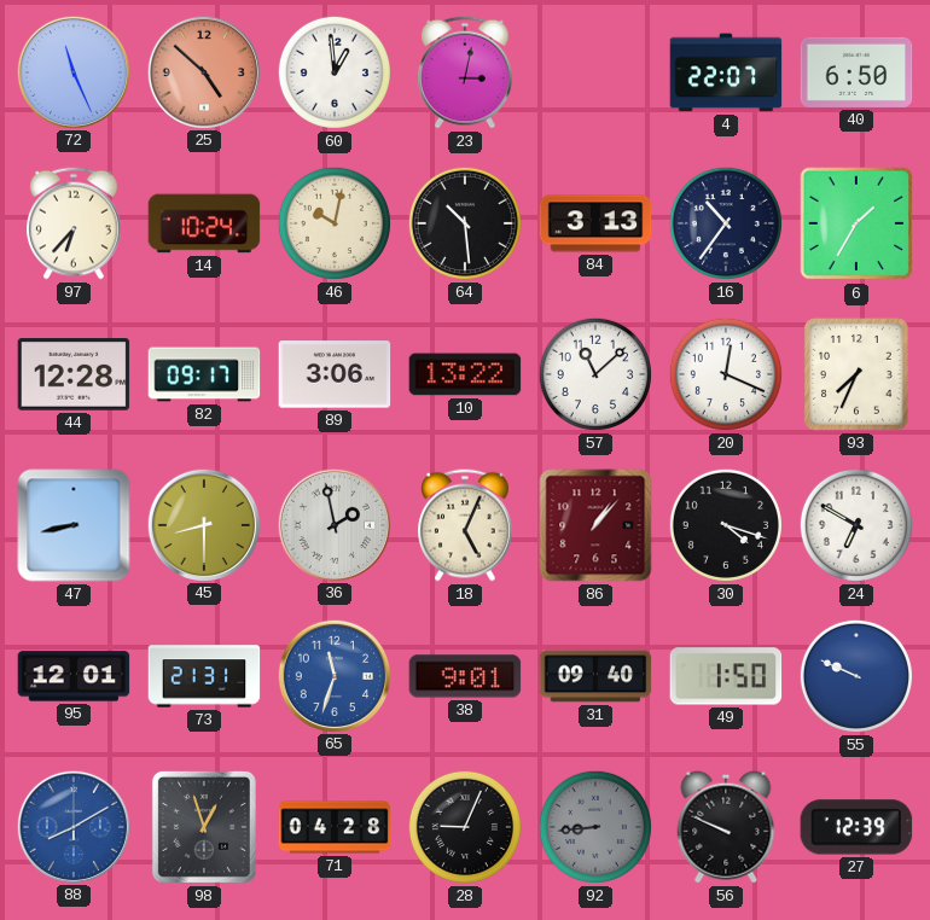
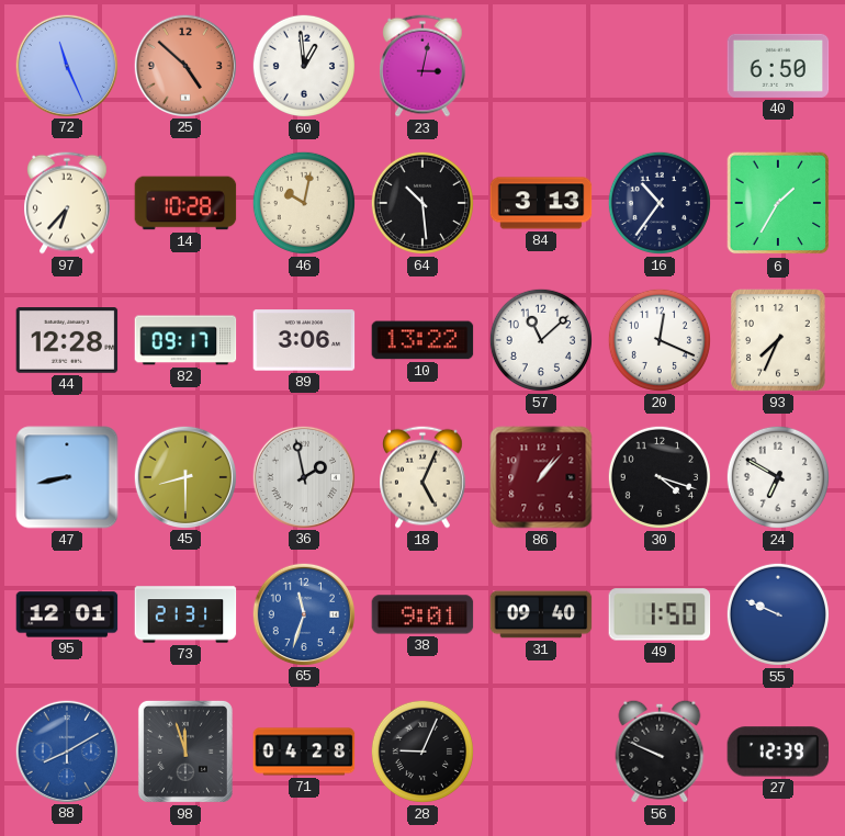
4: 22:07 -> none
14: 10:24 -> 10:28
98: 12:57 -> 11:57
92: 8:44 -> none
